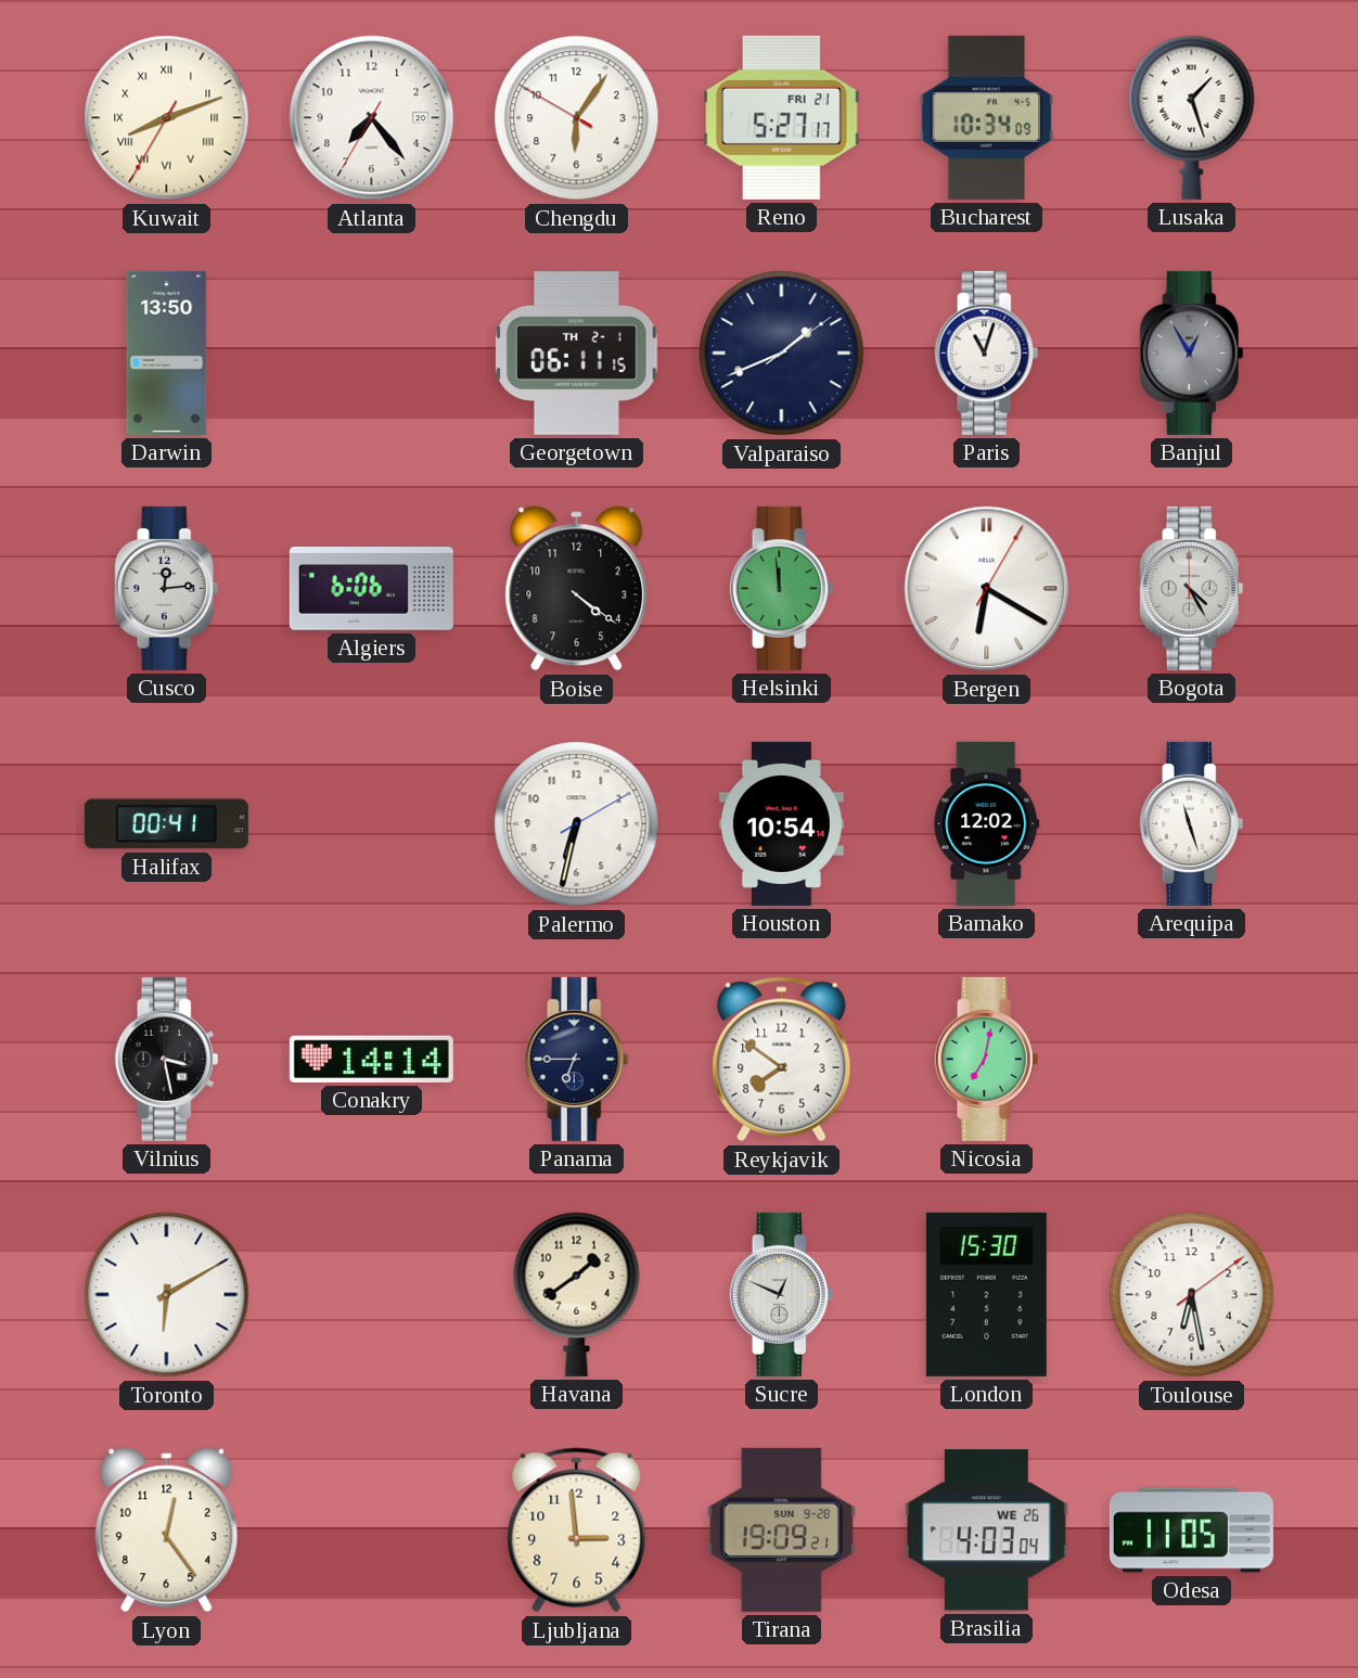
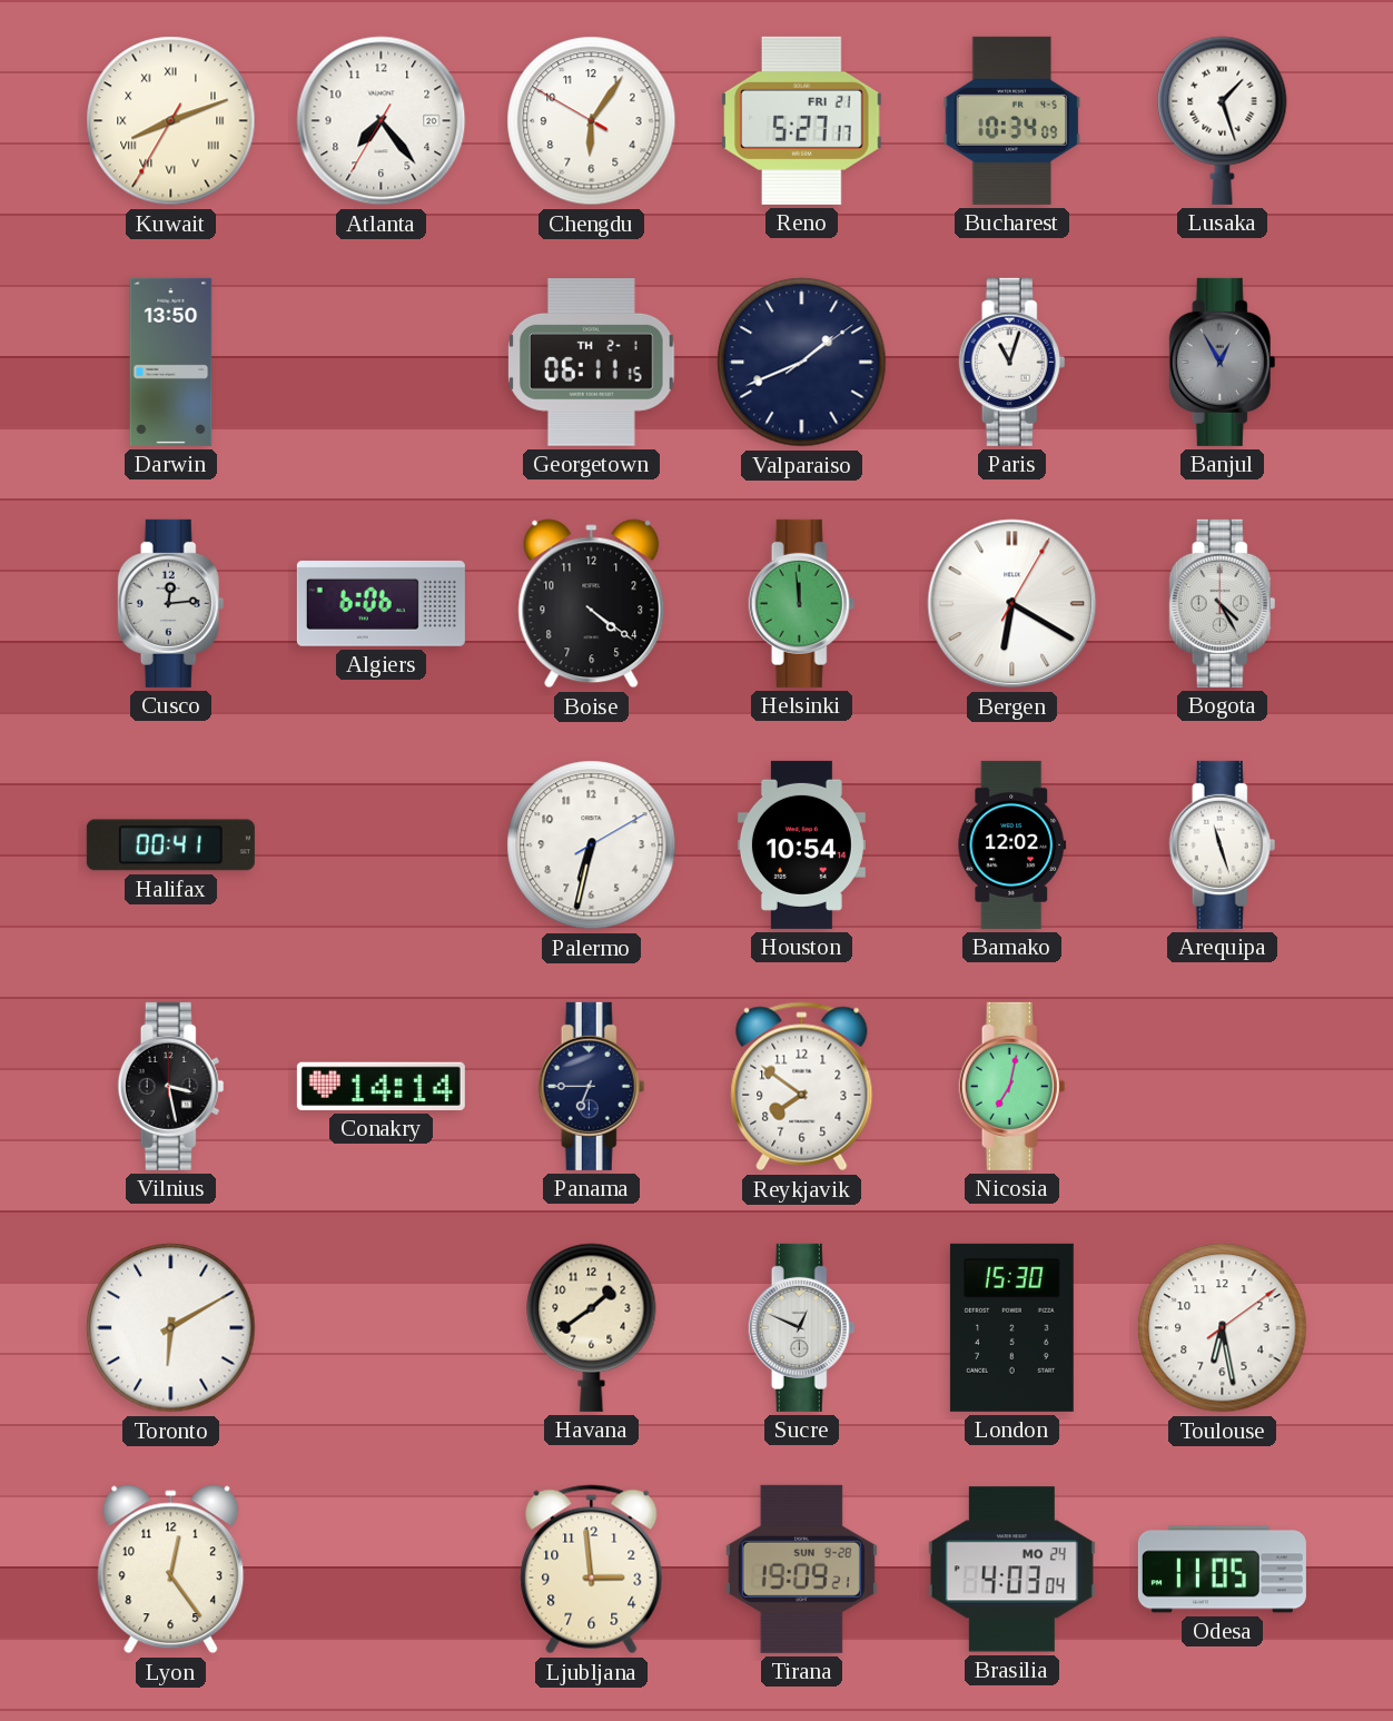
Brasilia date: WE 26 -> MO 24
